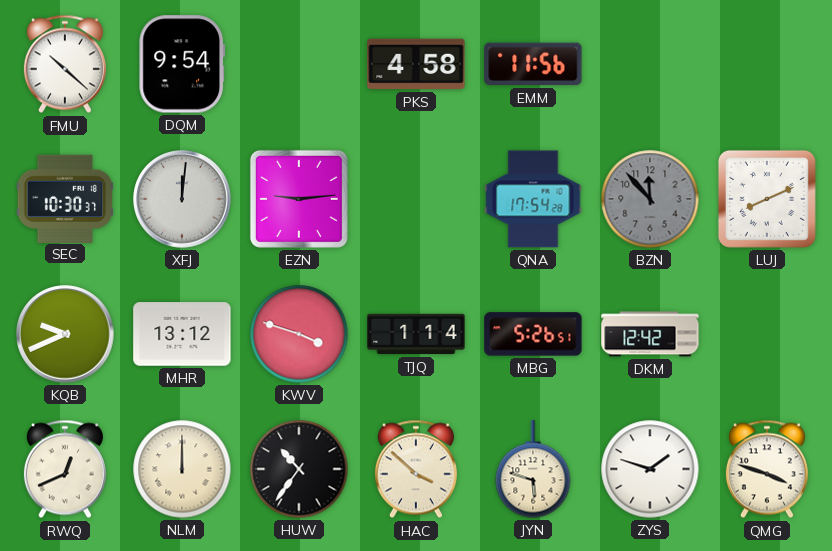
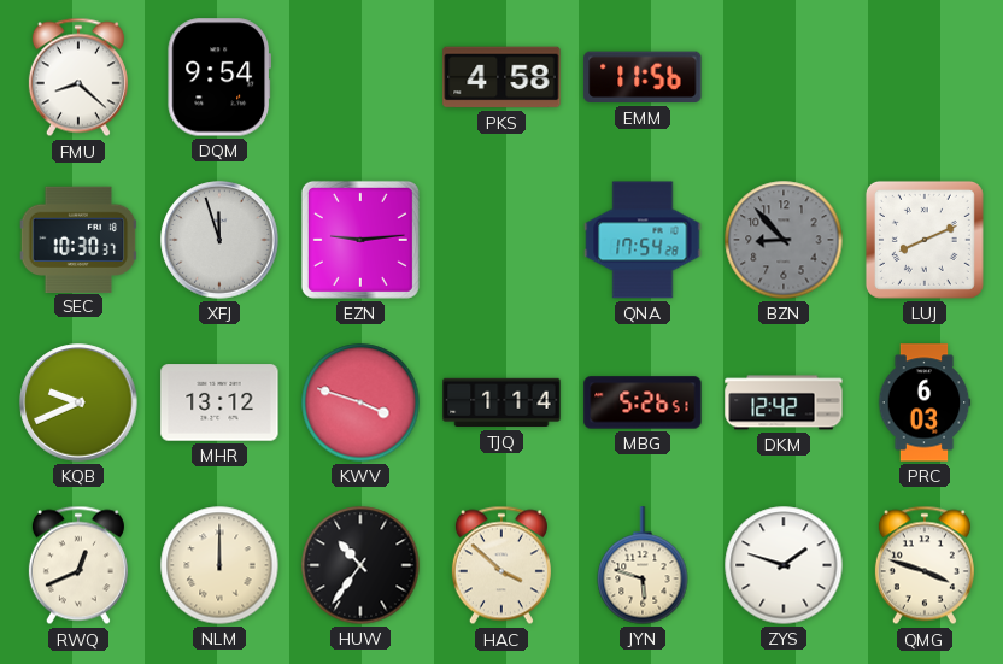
FMU: 10:22 -> 8:22
XFJ: 12:01 -> 11:57
BZN: 11:53 -> 8:53
PRC: none -> 6:03
